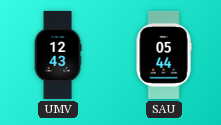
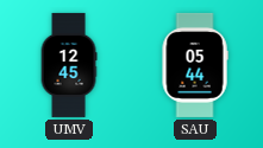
UMV: 12:43 -> 12:45
